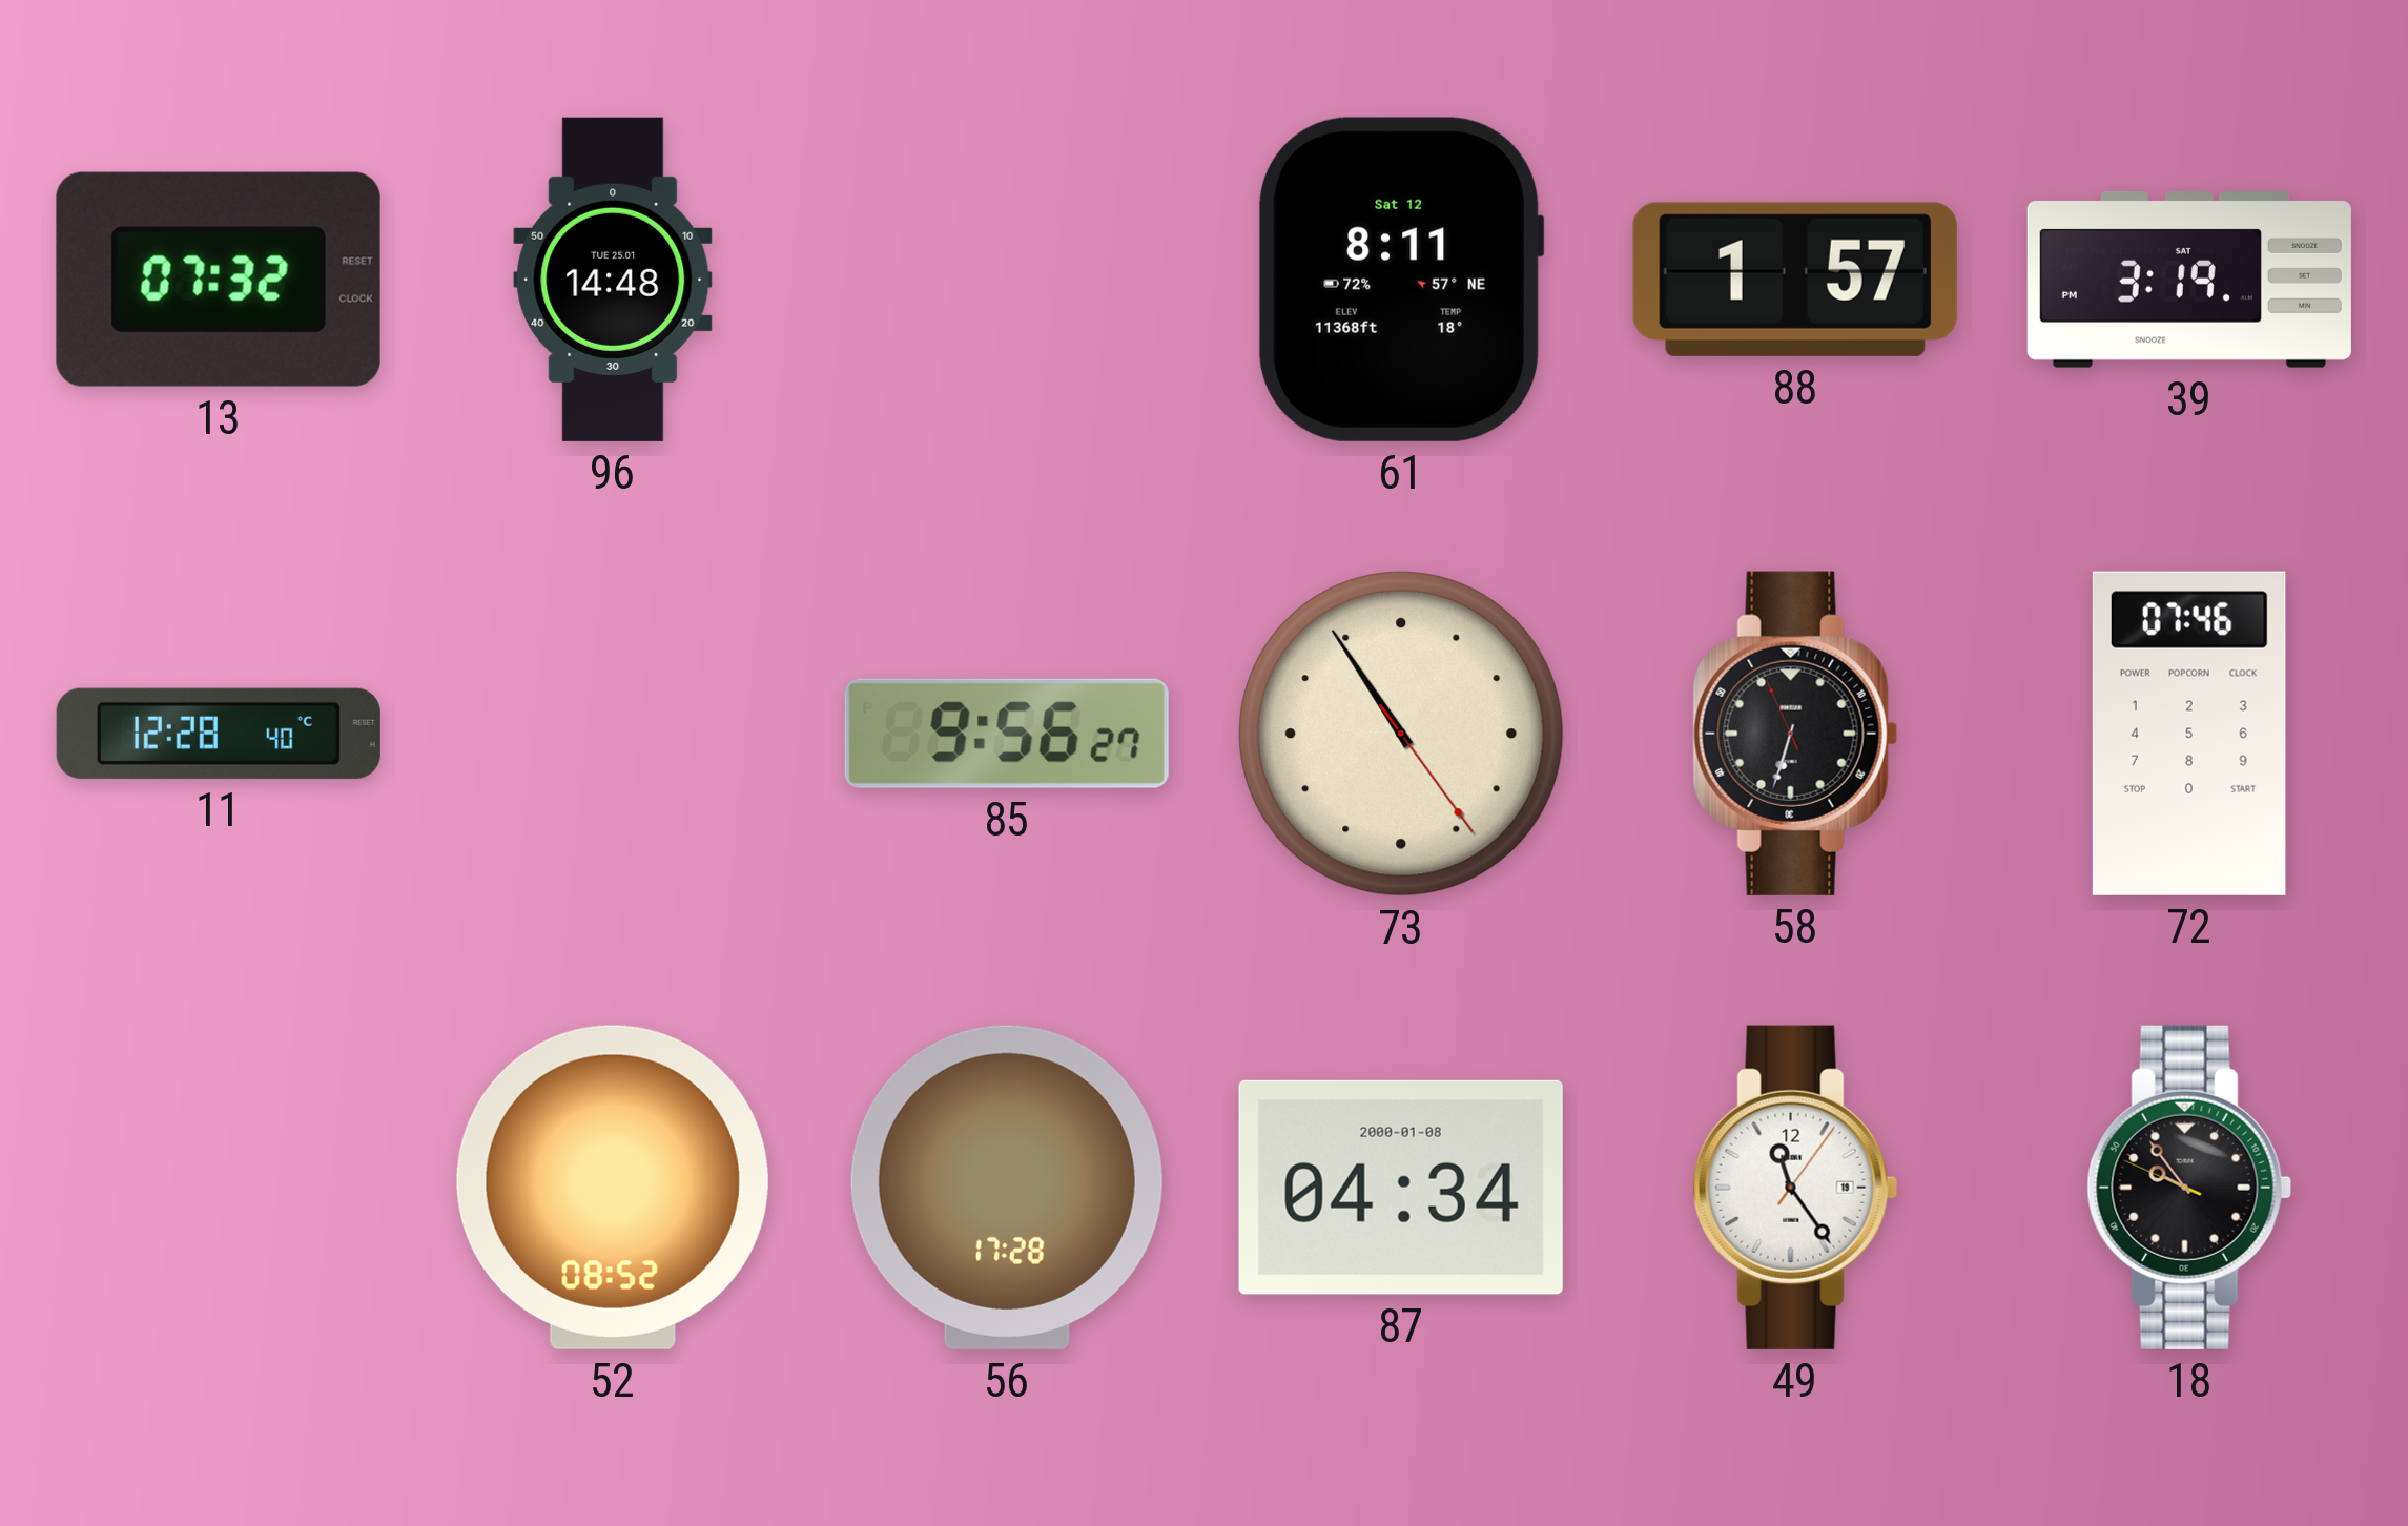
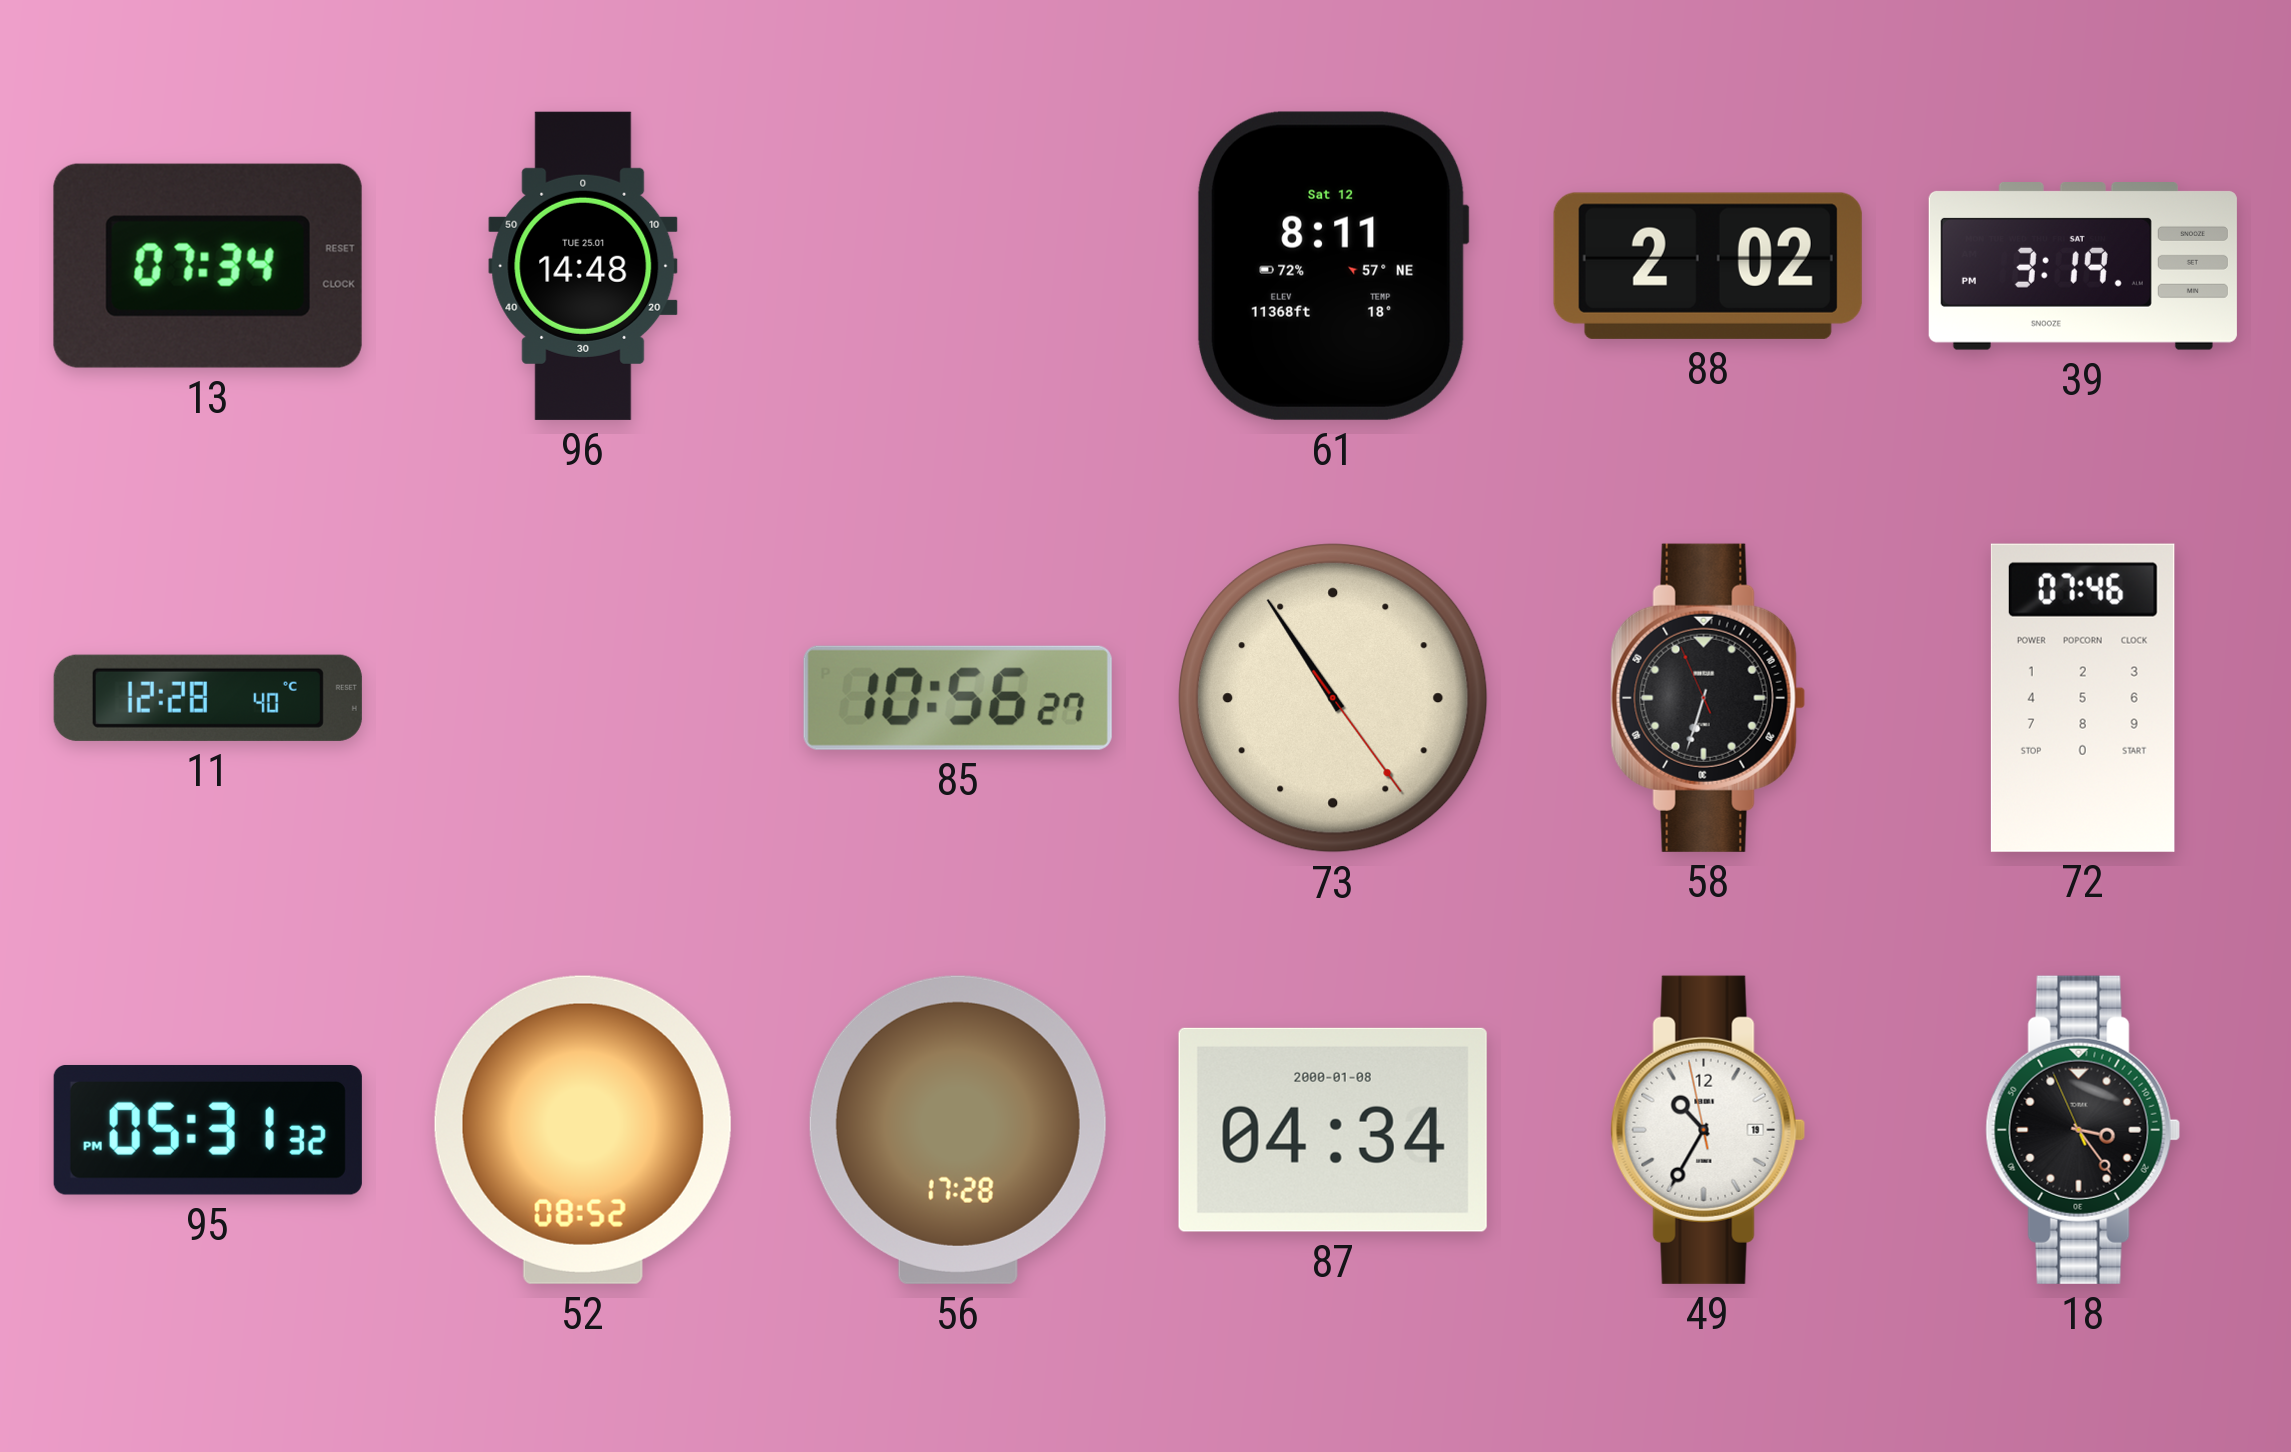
13: 07:32 -> 07:34
88: 1:57 -> 2:02
85: 9:56 -> 10:56
95: none -> 05:31
49: 11:24 -> 10:34
18: 9:53 -> 3:23
